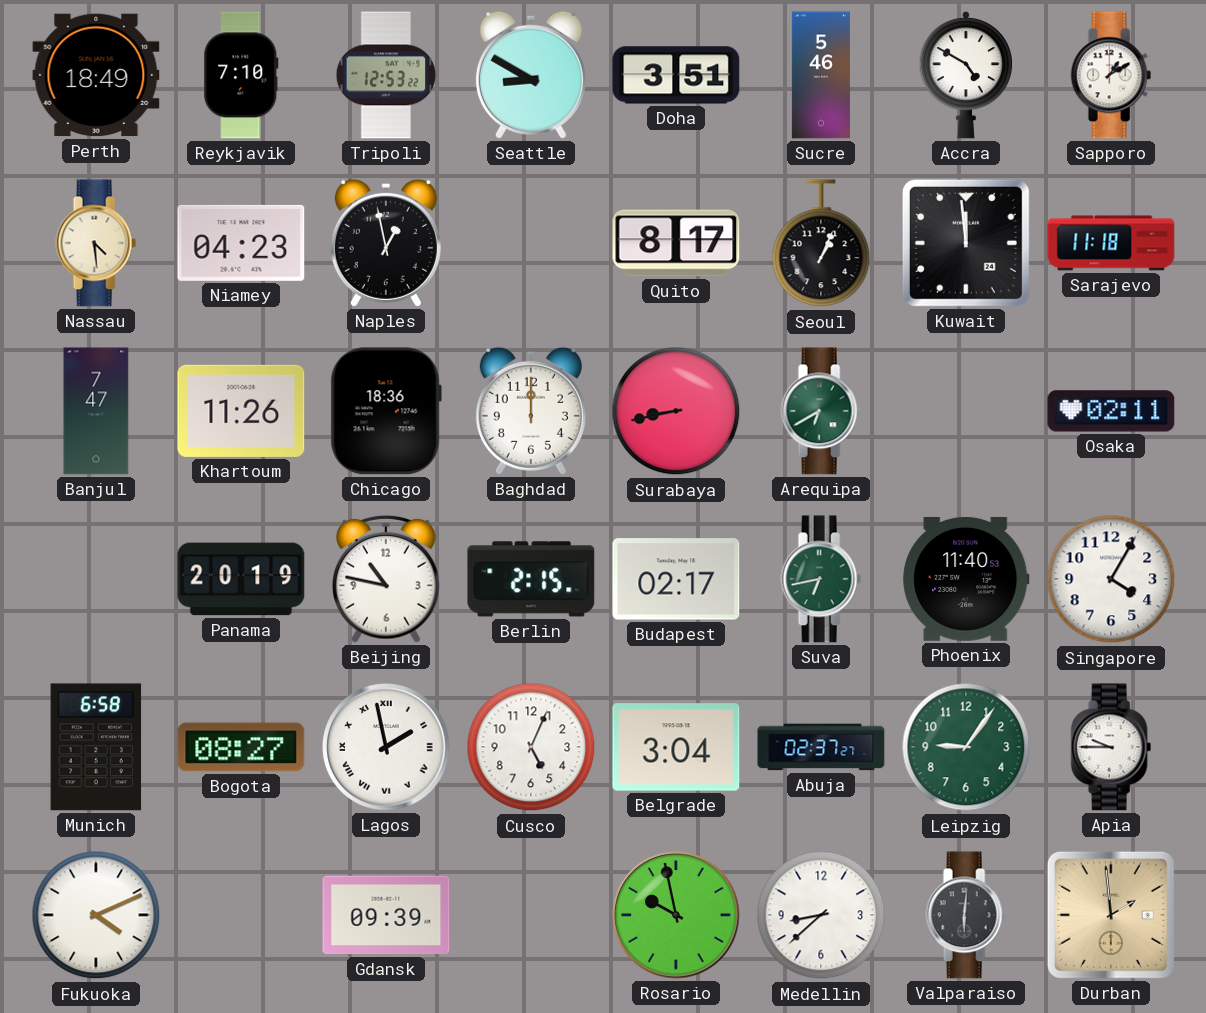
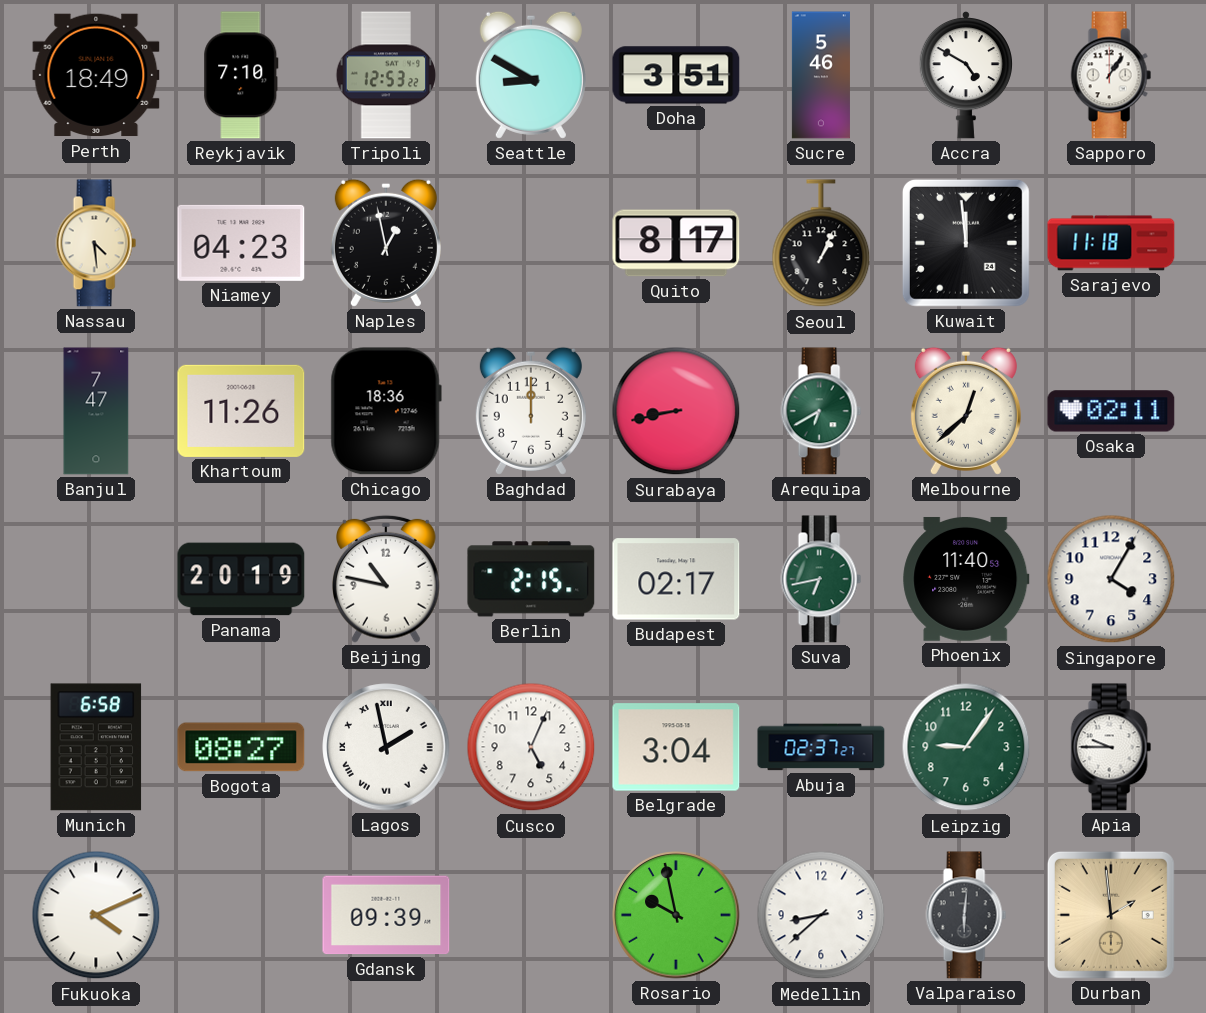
Sapporo: 1:10 -> 1:06
Melbourne: none -> 12:38
